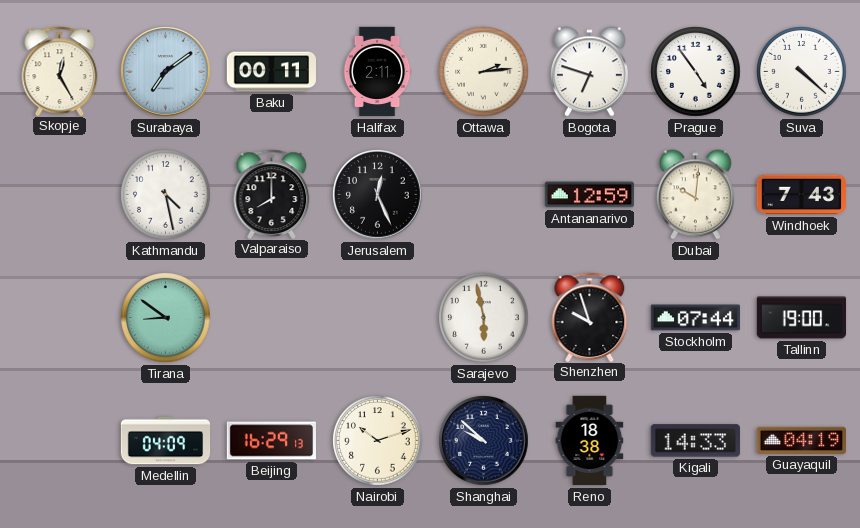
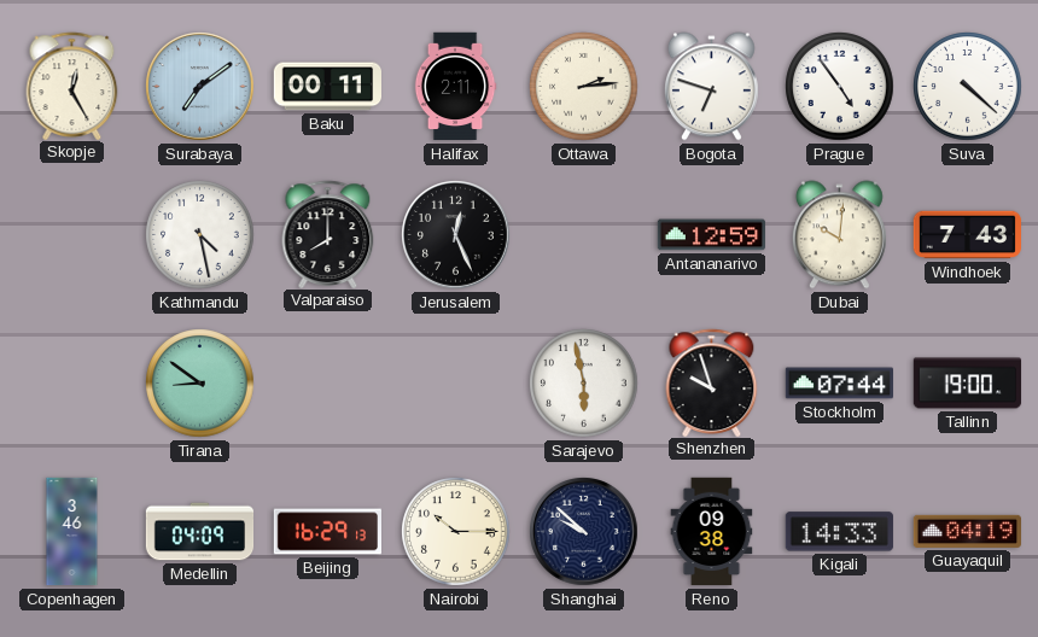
Copenhagen: none -> 3:46
Nairobi: 10:12 -> 10:15
Reno: 18:38 -> 09:38
